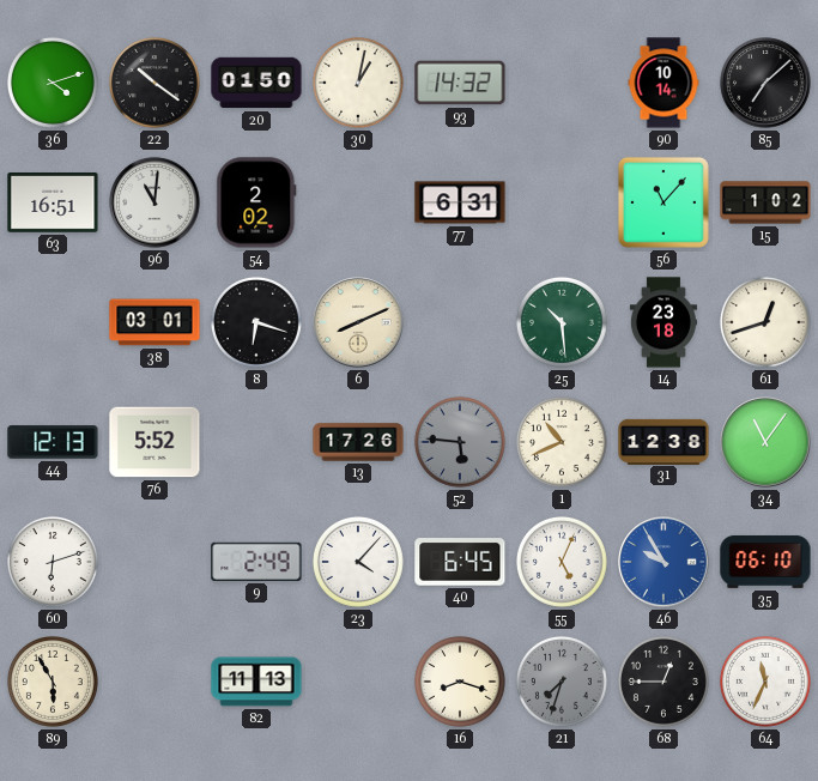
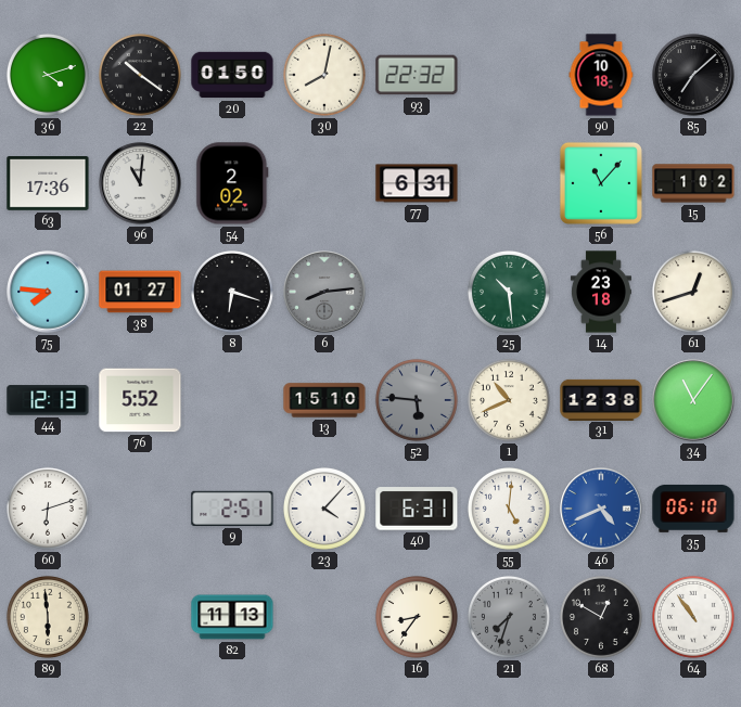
30: 1:02 -> 8:02
93: 14:32 -> 22:32
90: 10:14 -> 10:18
63: 16:51 -> 17:36
75: none -> 7:46
38: 03:01 -> 01:27
6: 8:11 -> 8:14
6 dial: cream -> grey
13: 17:26 -> 15:10
9: 2:49 -> 2:51
40: 6:45 -> 6:31
55: 5:04 -> 5:01
46: 9:55 -> 4:41
89: 5:55 -> 5:59
16: 8:18 -> 8:36
68: 12:45 -> 12:50
64: 11:34 -> 10:54
